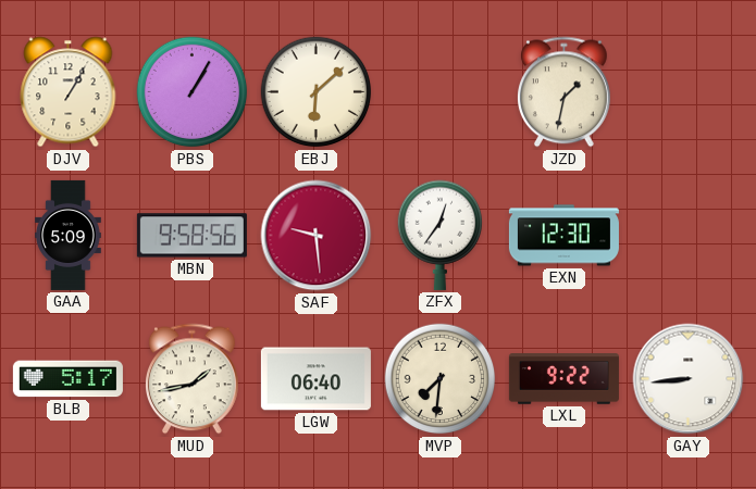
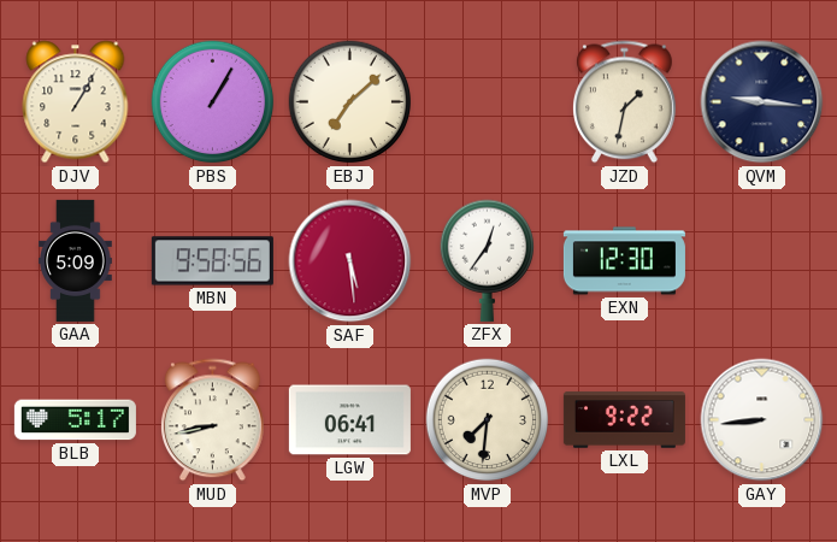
EBJ: 6:08 -> 7:08
QVM: none -> 9:16
SAF: 9:29 -> 5:29
MUD: 1:43 -> 8:43
LGW: 06:40 -> 06:41
